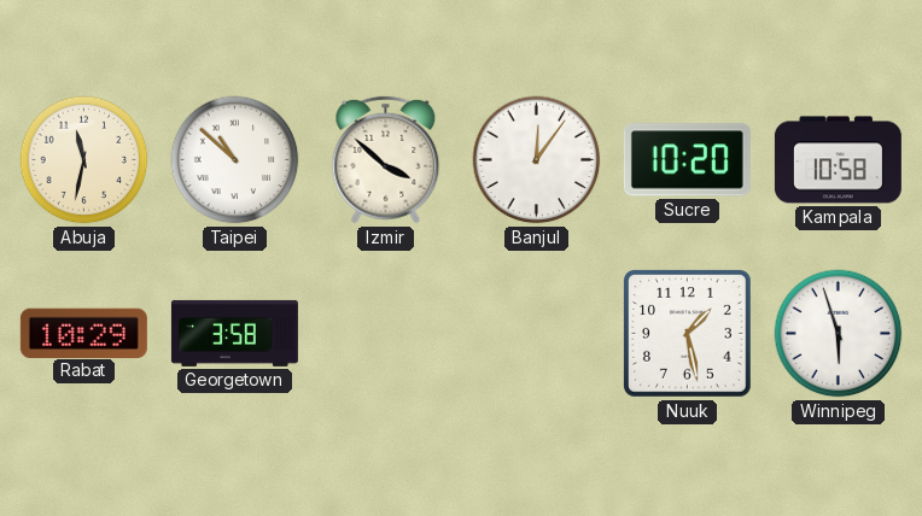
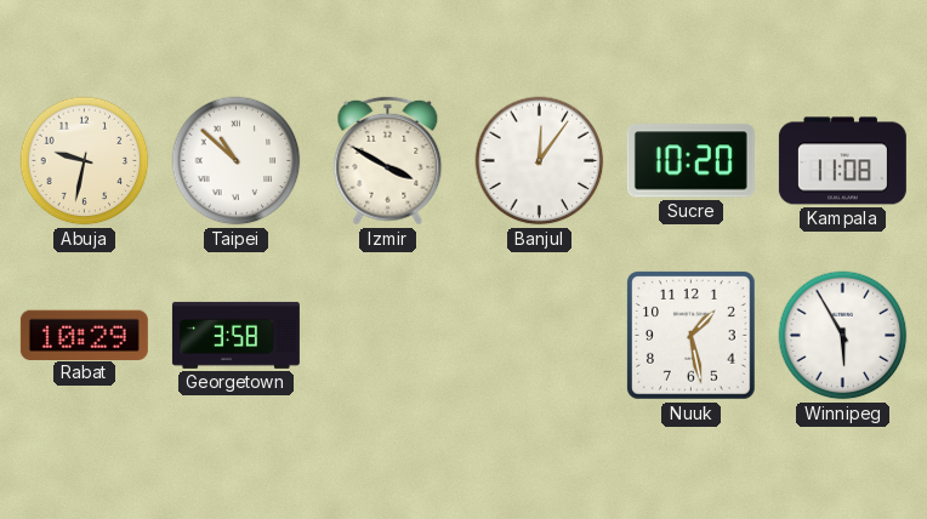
Abuja: 11:32 -> 9:32
Izmir: 3:52 -> 3:50
Kampala: 10:58 -> 11:08
Winnipeg: 5:57 -> 5:55
